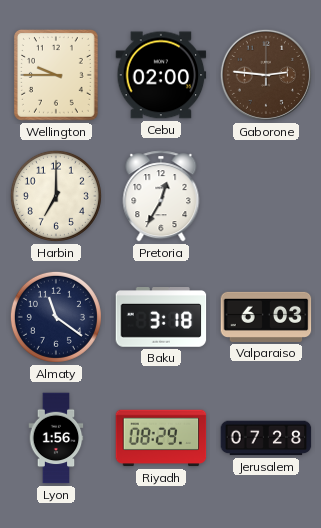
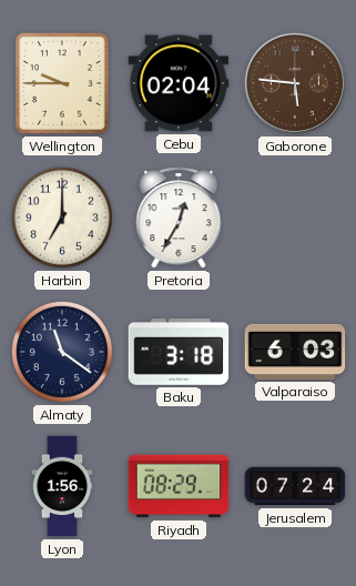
Cebu: 02:00 -> 02:04
Gaborone: 2:46 -> 5:46
Jerusalem: 07:28 -> 07:24
